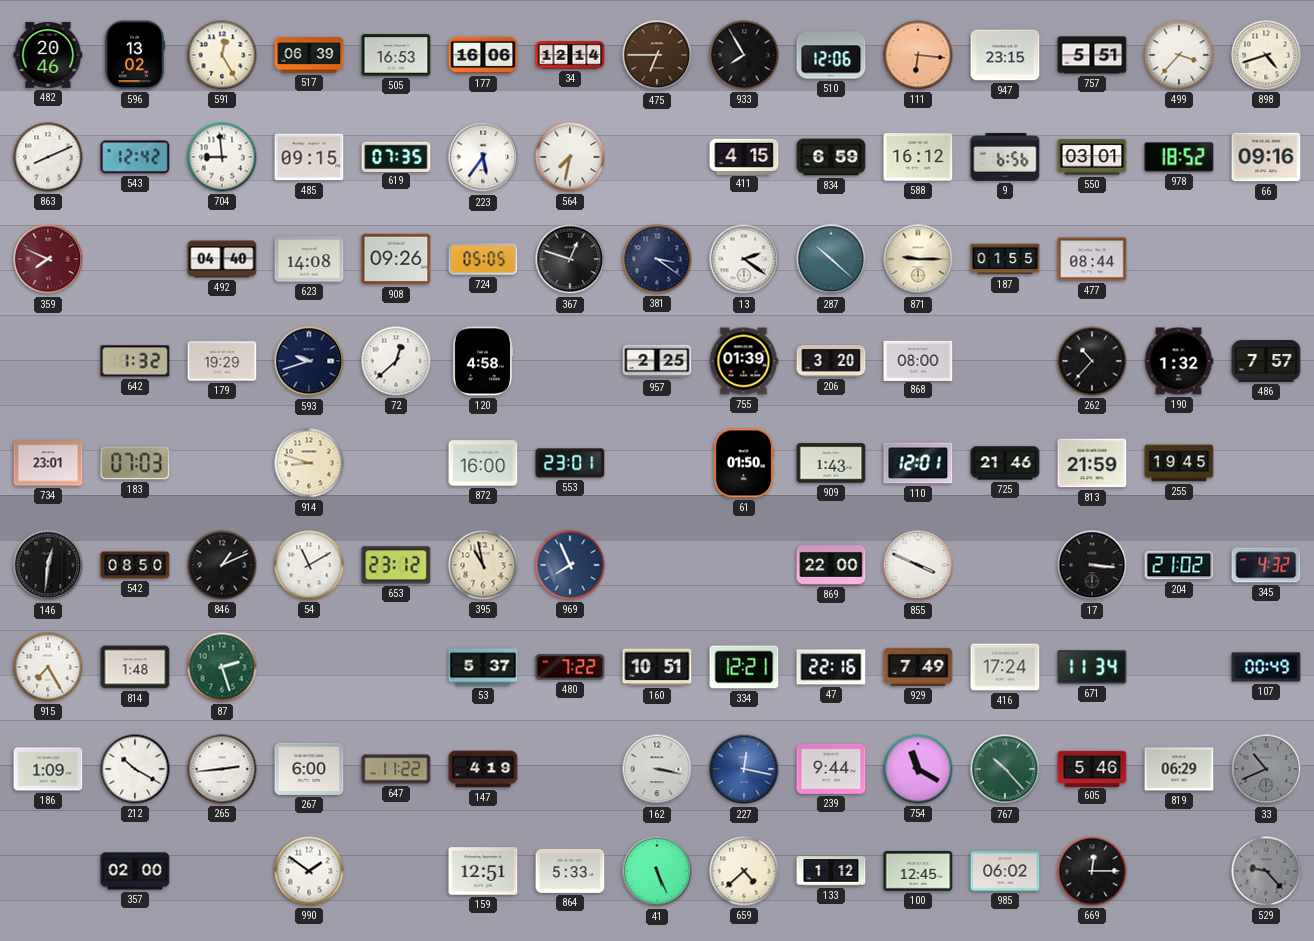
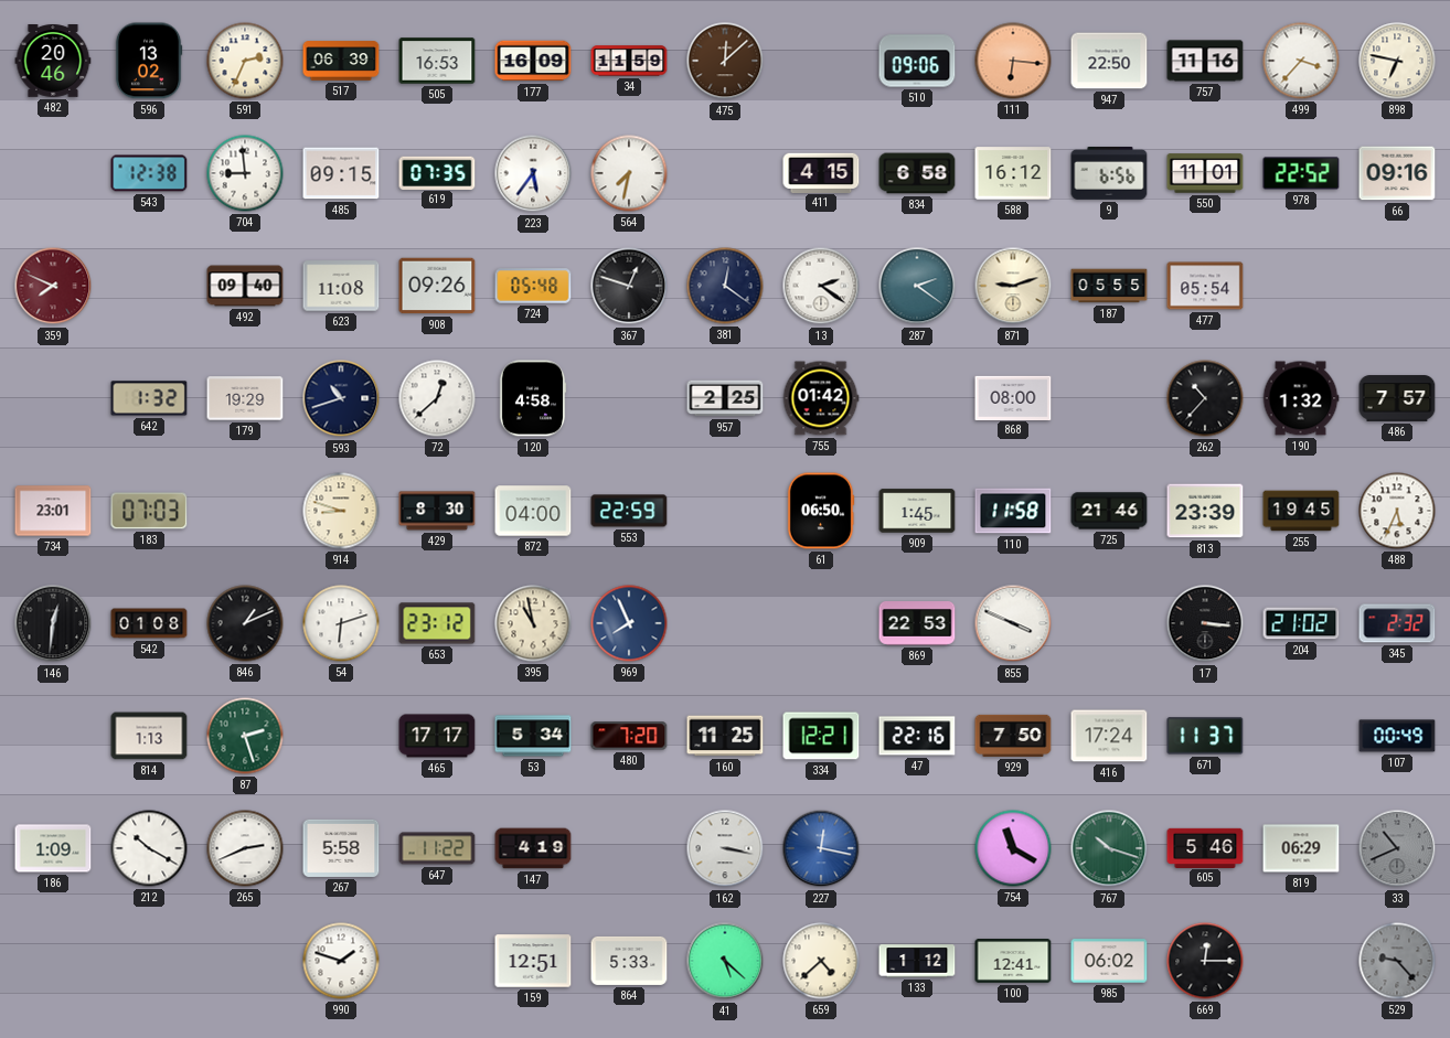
591: 12:25 -> 2:34
177: 16:06 -> 16:09
34: 12:14 -> 11:59
475: 6:45 -> 12:08
933: 7:55 -> none
510: 12:06 -> 09:06
947: 23:15 -> 22:50
757: 5:51 -> 11:16
898: 4:42 -> 6:47
863: 8:11 -> none
543: 12:42 -> 12:38
834: 6:59 -> 6:58
550: 03:01 -> 11:01
978: 18:52 -> 22:52
492: 04:40 -> 09:40
623: 14:08 -> 11:08
724: 05:05 -> 05:48
381: 3:21 -> 12:21
287: 10:22 -> 2:21
871: 9:15 -> 9:12
187: 01:55 -> 05:55
477: 08:44 -> 05:54
593: 9:42 -> 10:42
755: 01:39 -> 01:42
206: 3:20 -> none
429: none -> 8:30
872: 16:00 -> 04:00
553: 23:01 -> 22:59
61: 01:50 -> 06:50
909: 1:43 -> 1:45
110: 12:01 -> 11:58
813: 21:59 -> 23:39
488: none -> 5:34
542: 08:50 -> 01:08
54: 11:10 -> 6:12
869: 22:00 -> 22:53
345: 4:32 -> 2:32
915: 7:25 -> none
814: 1:48 -> 1:13
465: none -> 17:17
53: 5:37 -> 5:34
480: 7:22 -> 7:20
160: 10:51 -> 11:25
929: 7:49 -> 7:50
671: 11:34 -> 11:37
265: 2:44 -> 2:41
267: 6:00 -> 5:58
239: 9:44 -> none
767: 10:23 -> 10:18
357: 02:00 -> none
990: 1:51 -> 1:48
41: 5:26 -> 5:22
100: 12:45 -> 12:41
